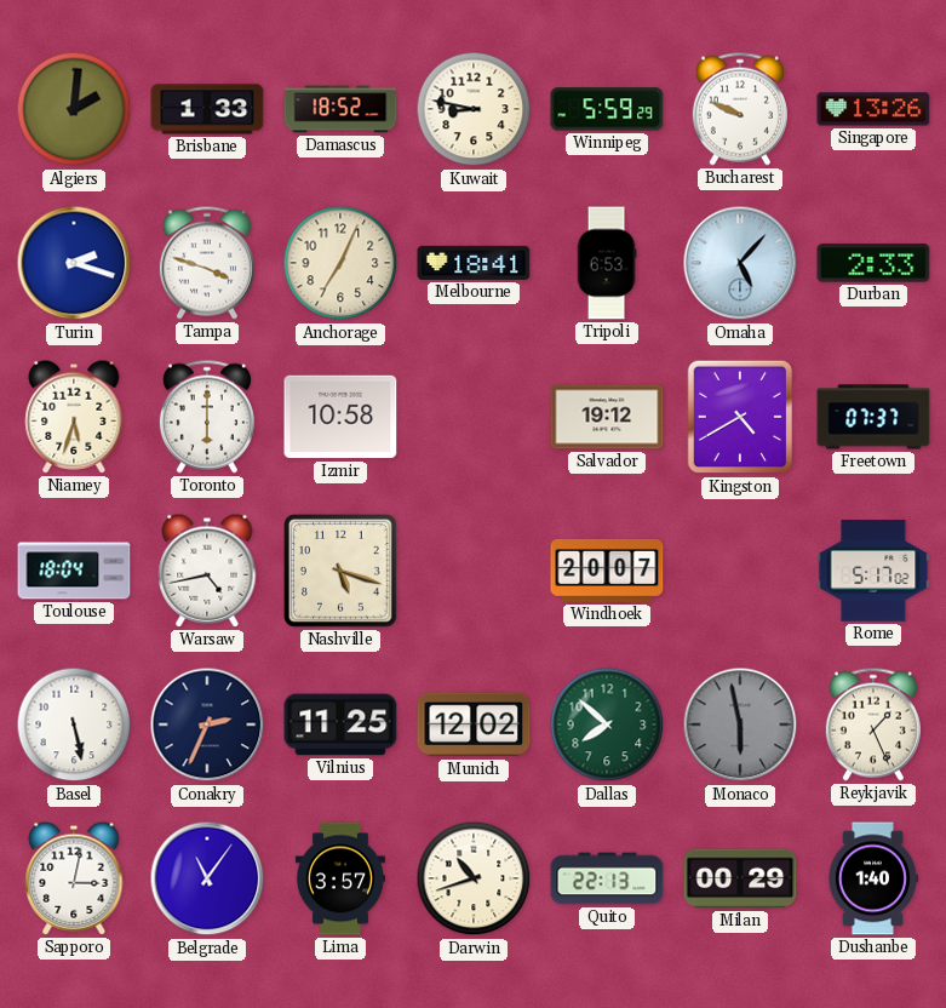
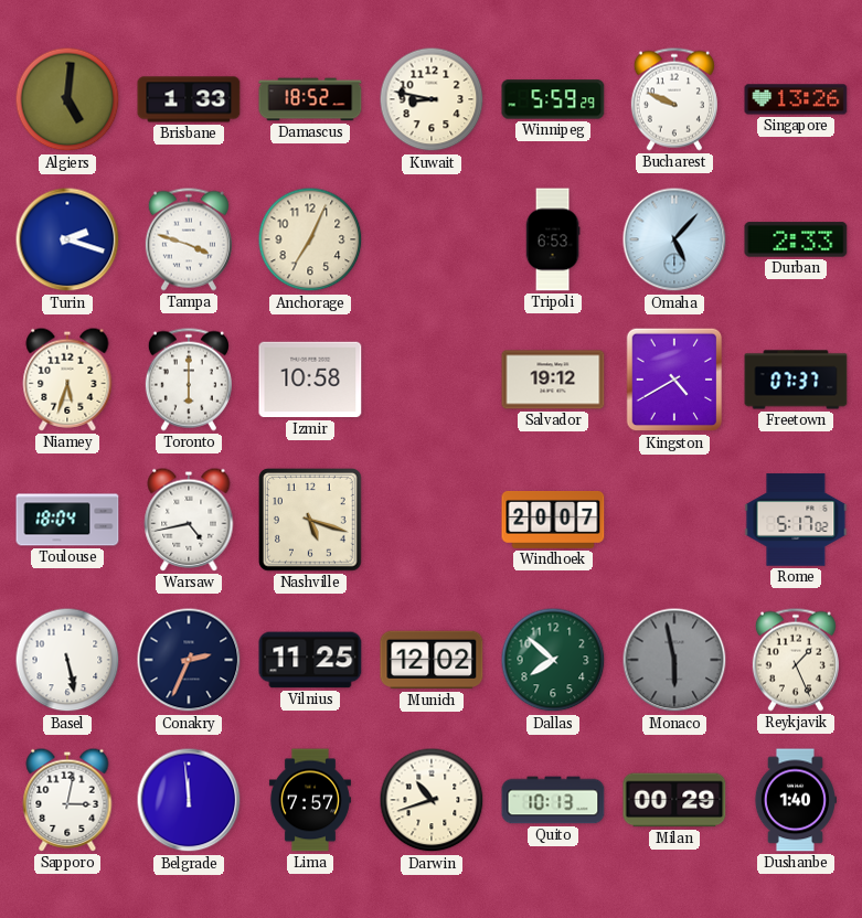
Algiers: 2:01 -> 5:01
Melbourne: 18:41 -> none
Belgrade: 11:06 -> 11:59
Lima: 3:57 -> 7:57
Quito: 22:13 -> 10:13
